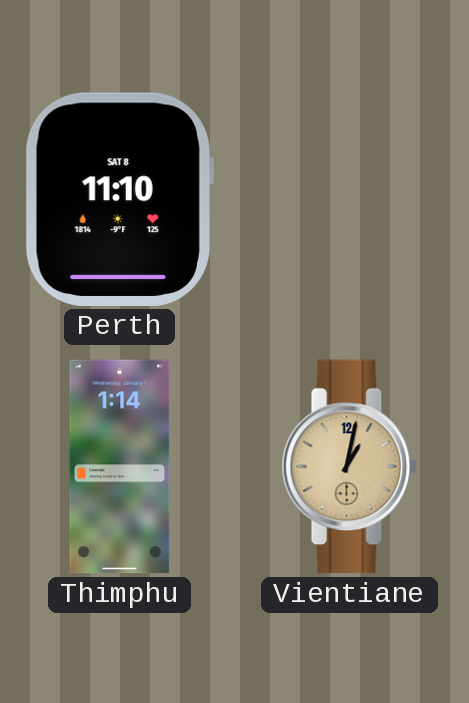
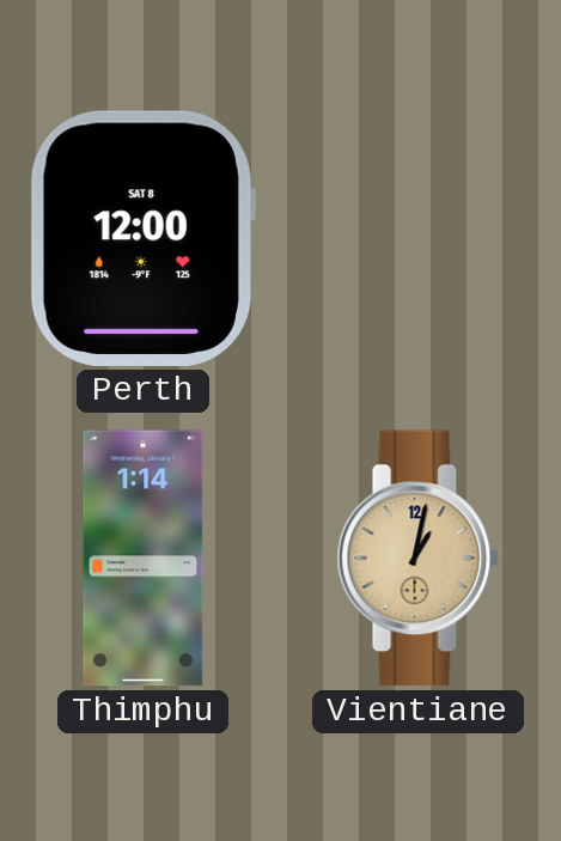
Perth: 11:10 -> 12:00
